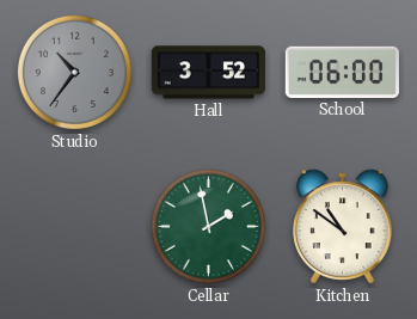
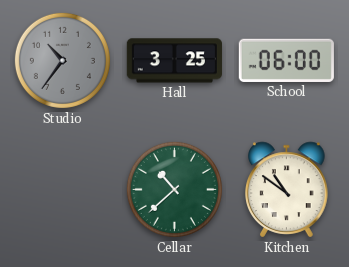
Hall: 3:52 -> 3:25
Cellar: 1:58 -> 10:38
